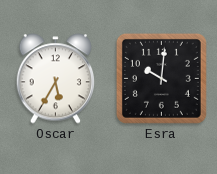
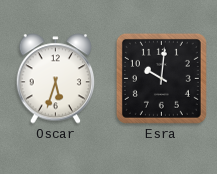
Oscar: 5:35 -> 5:33
